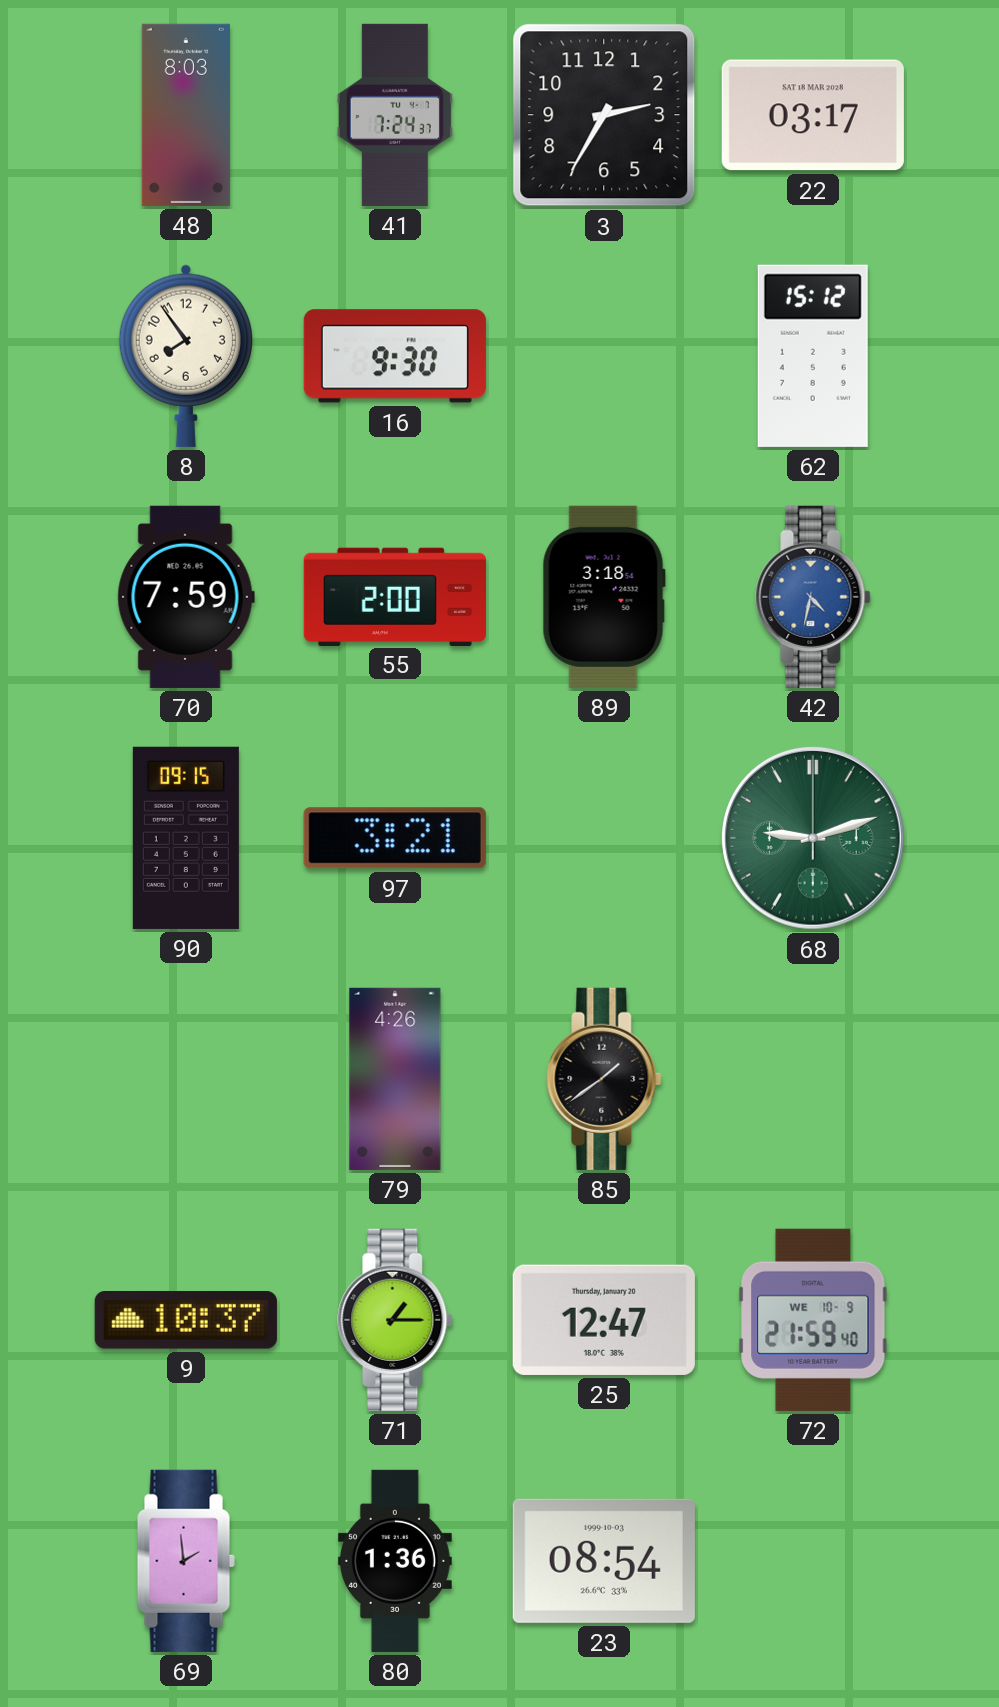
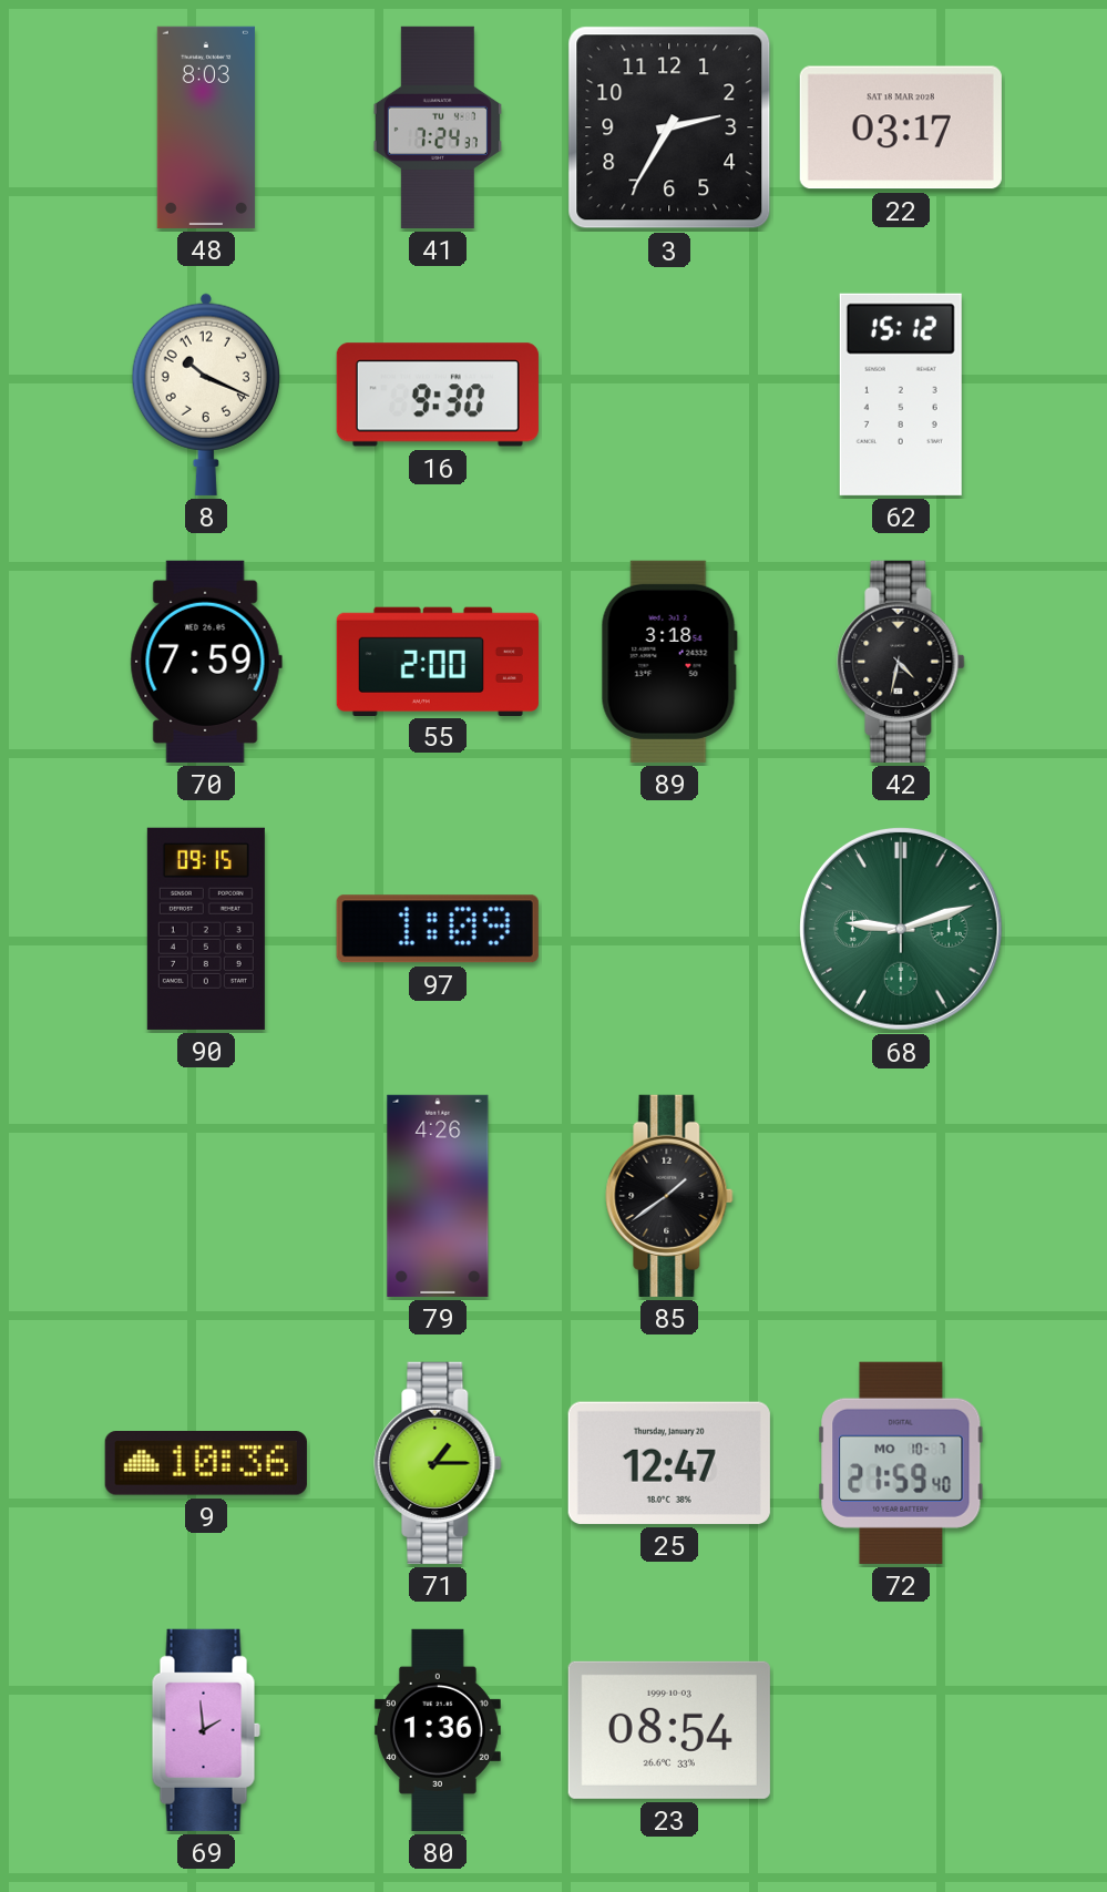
8: 7:54 -> 10:19
42 dial: blue -> black
97: 3:21 -> 1:09
9: 10:37 -> 10:36
72 date: WE 10-9 -> MO 10-7
